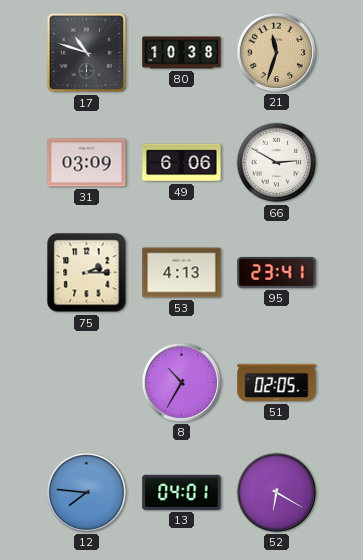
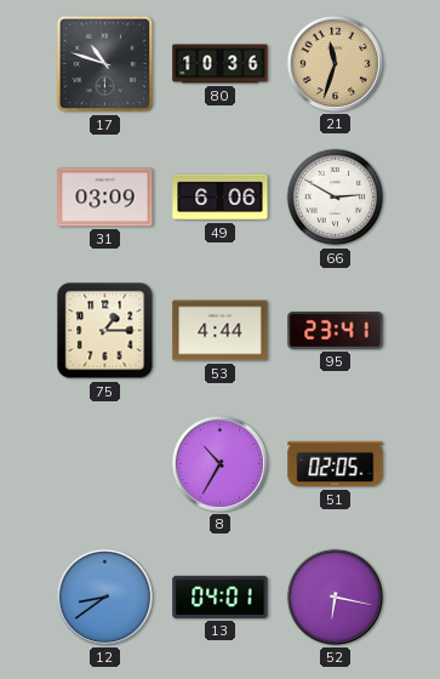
80: 10:38 -> 10:36
75: 2:15 -> 1:15
53: 4:13 -> 4:44
12: 7:46 -> 8:39
52: 6:20 -> 6:17
